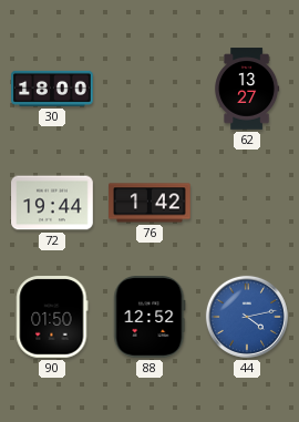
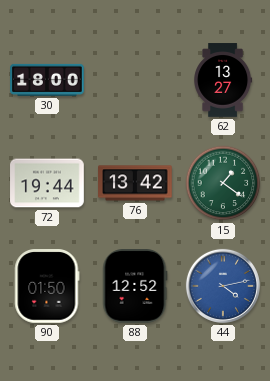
76: 1:42 -> 13:42
15: none -> 1:21
